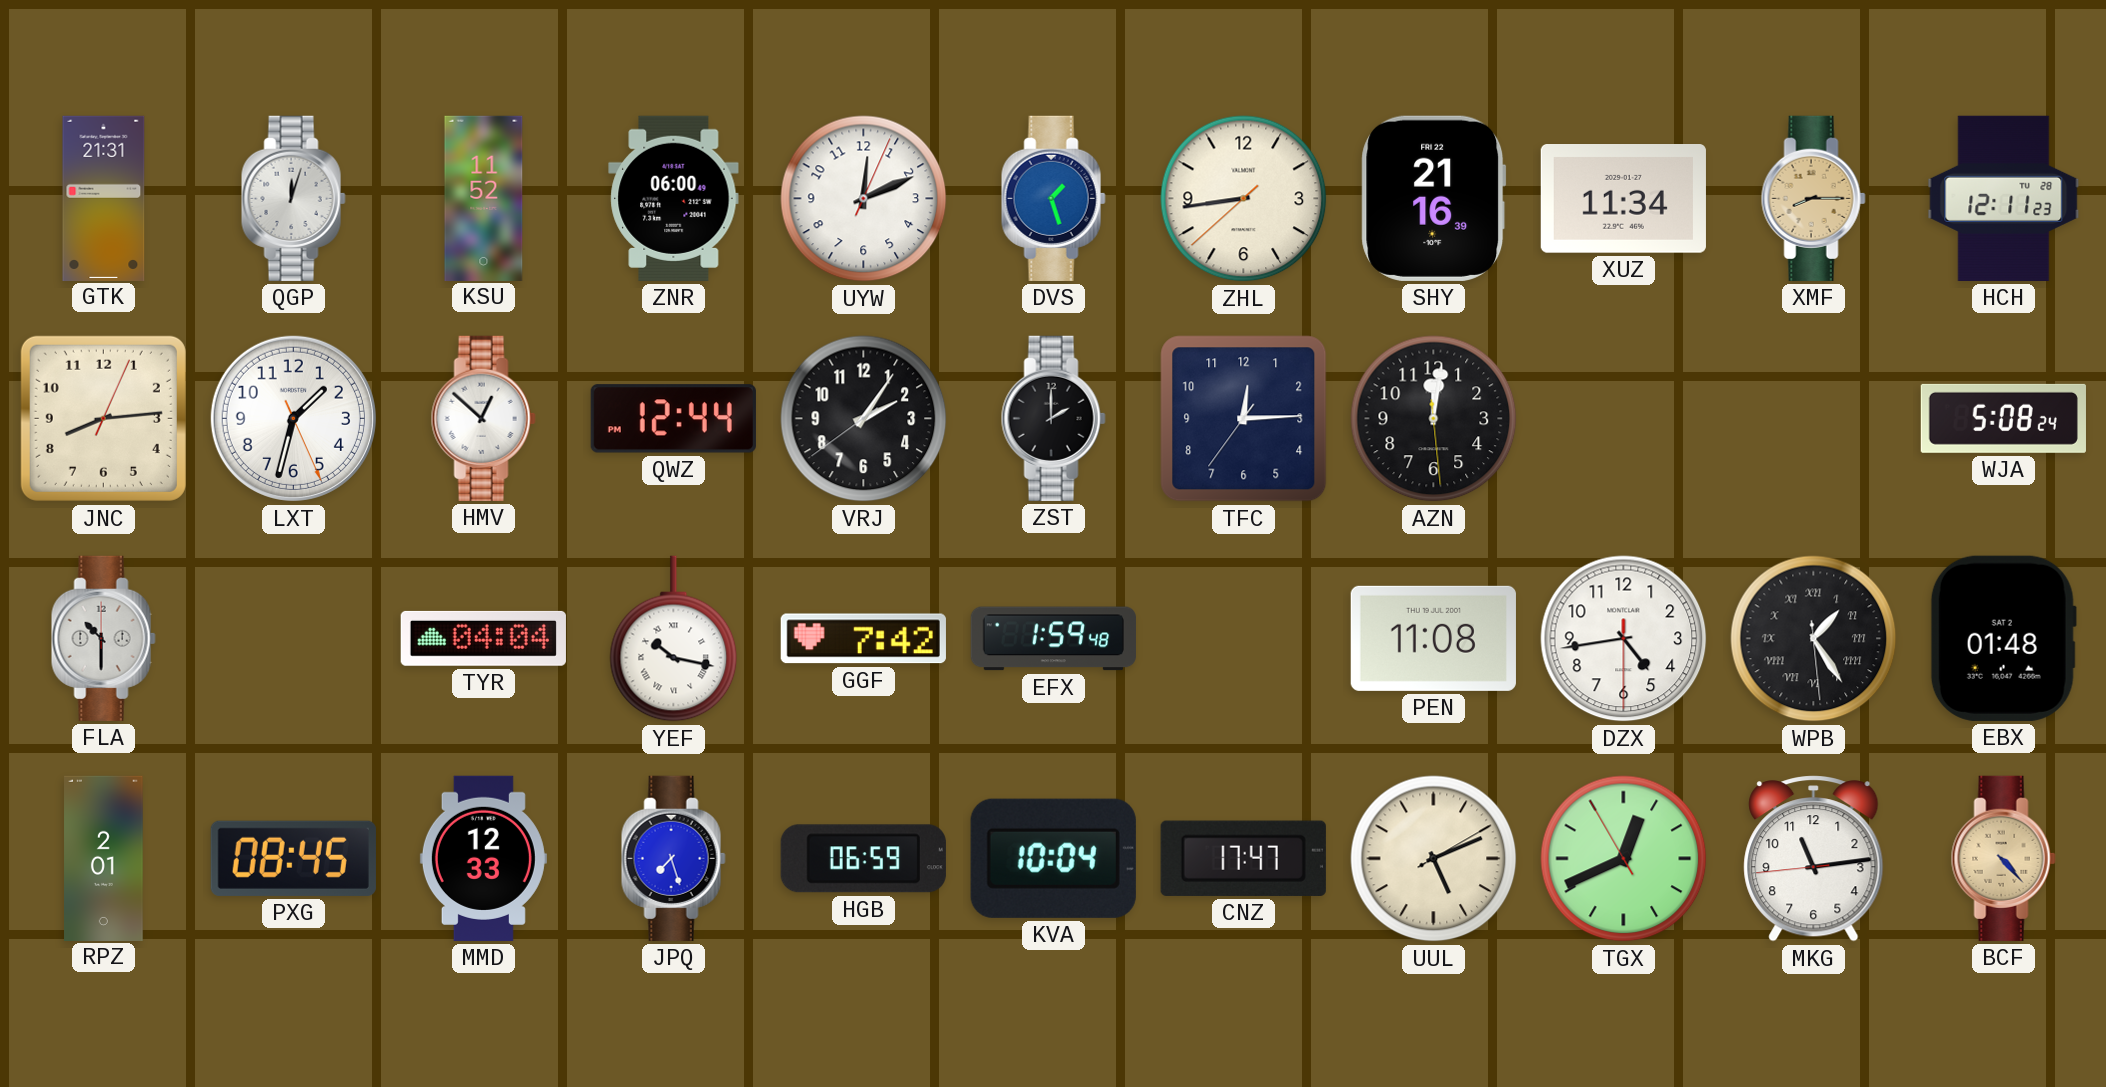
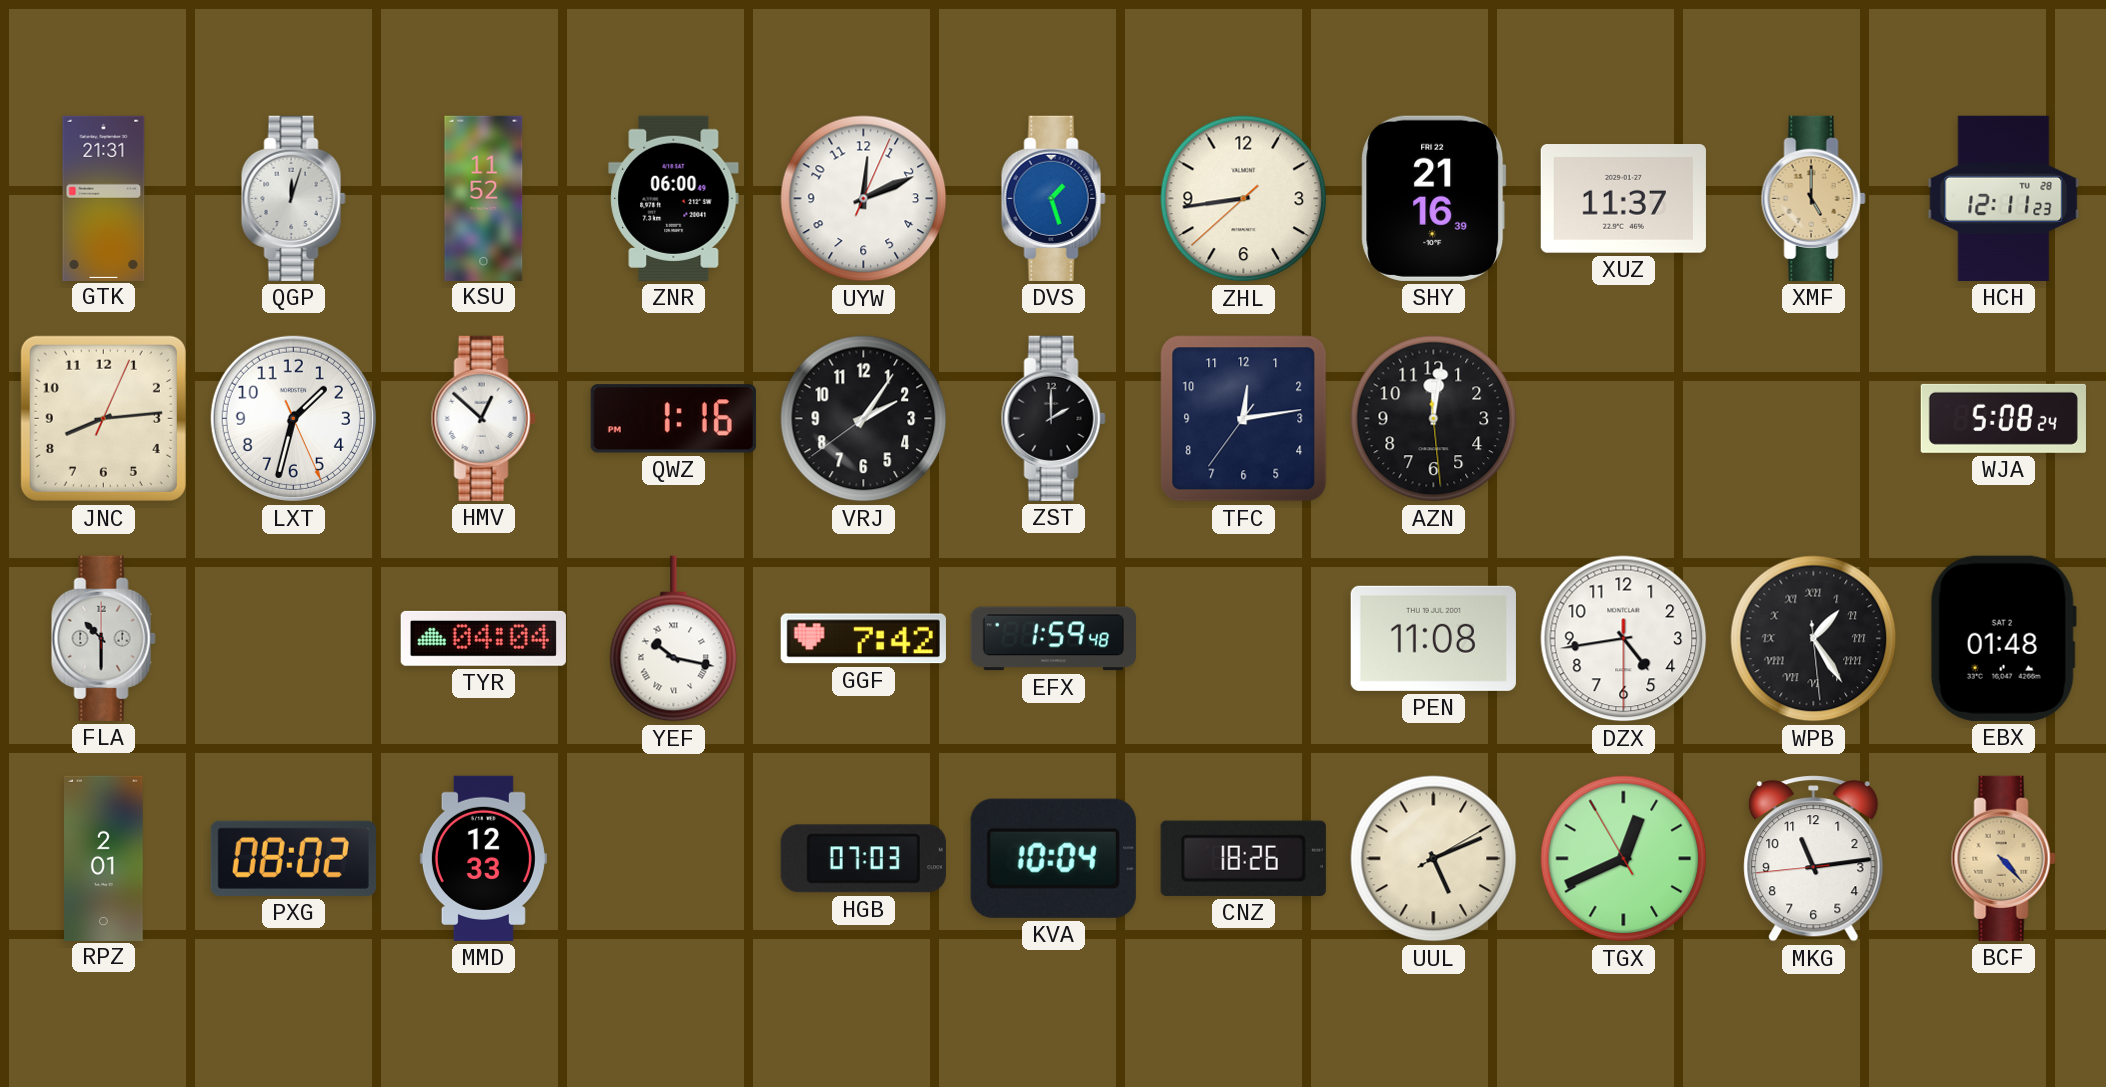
XUZ: 11:34 -> 11:37
XMF: 8:15 -> 5:00
QWZ: 12:44 -> 1:16
TFC: 12:14 -> 12:13
PXG: 08:45 -> 08:02
JPQ: 7:27 -> none
HGB: 06:59 -> 07:03
CNZ: 17:47 -> 18:26
